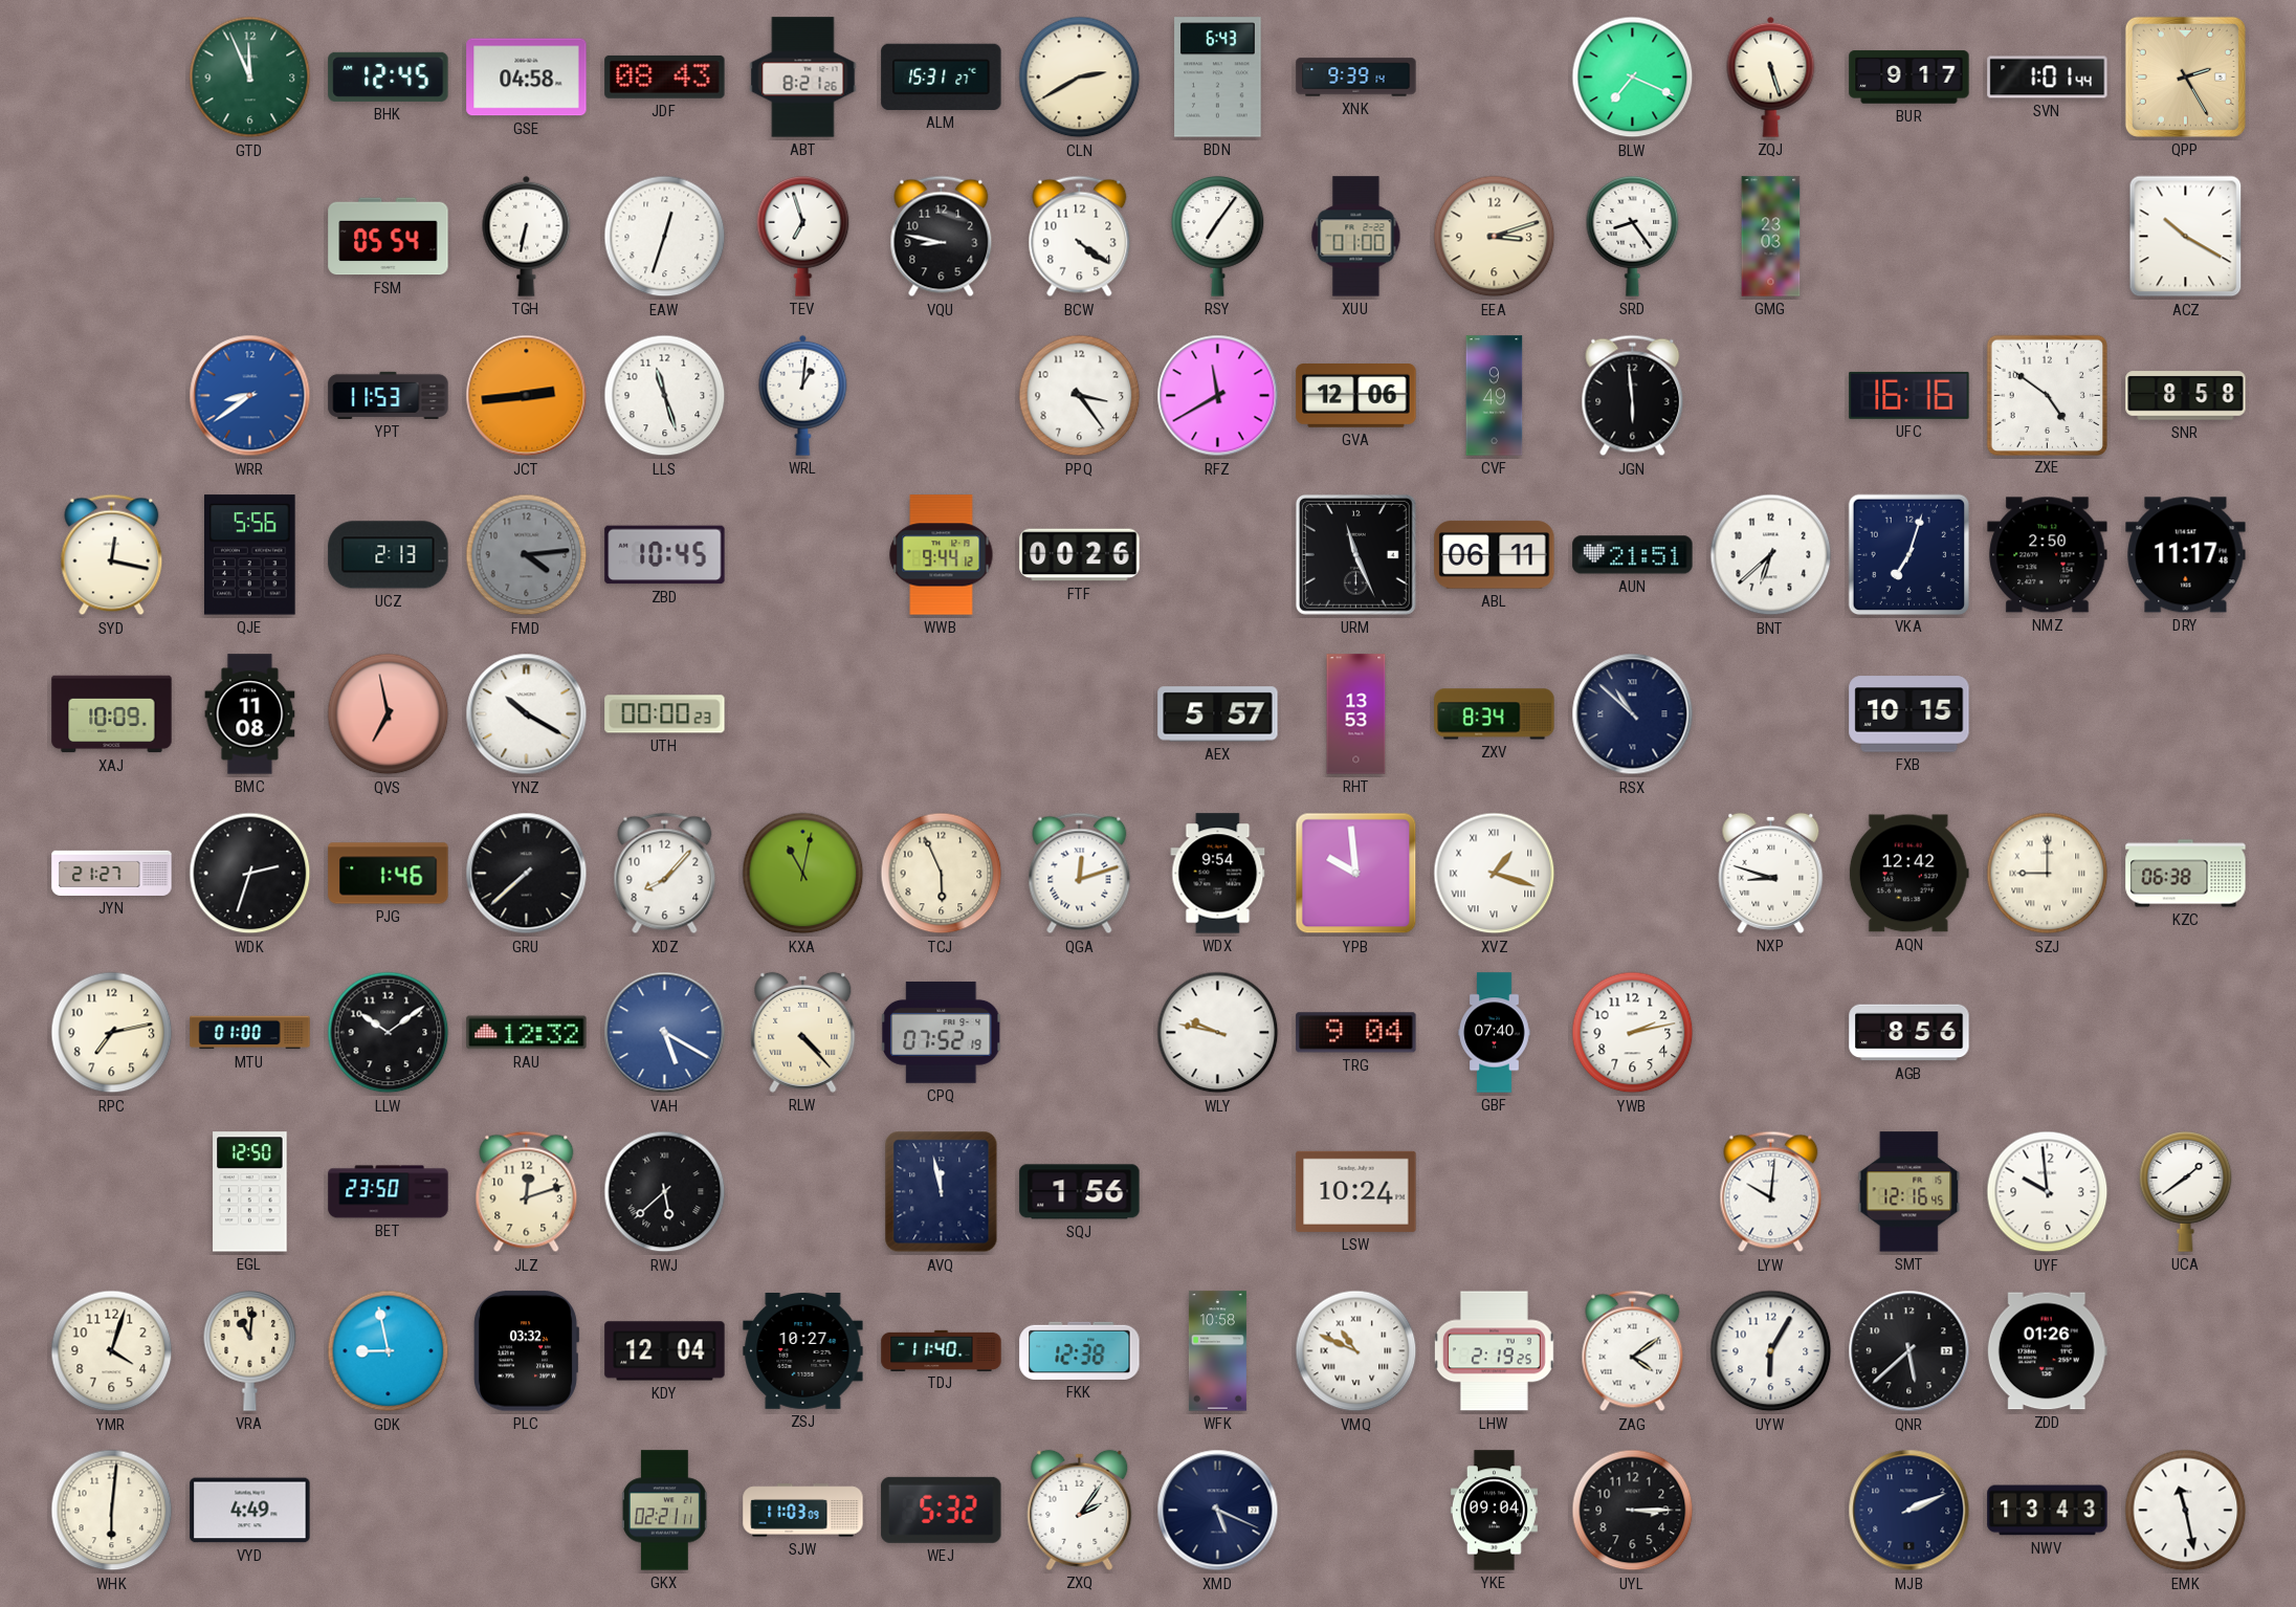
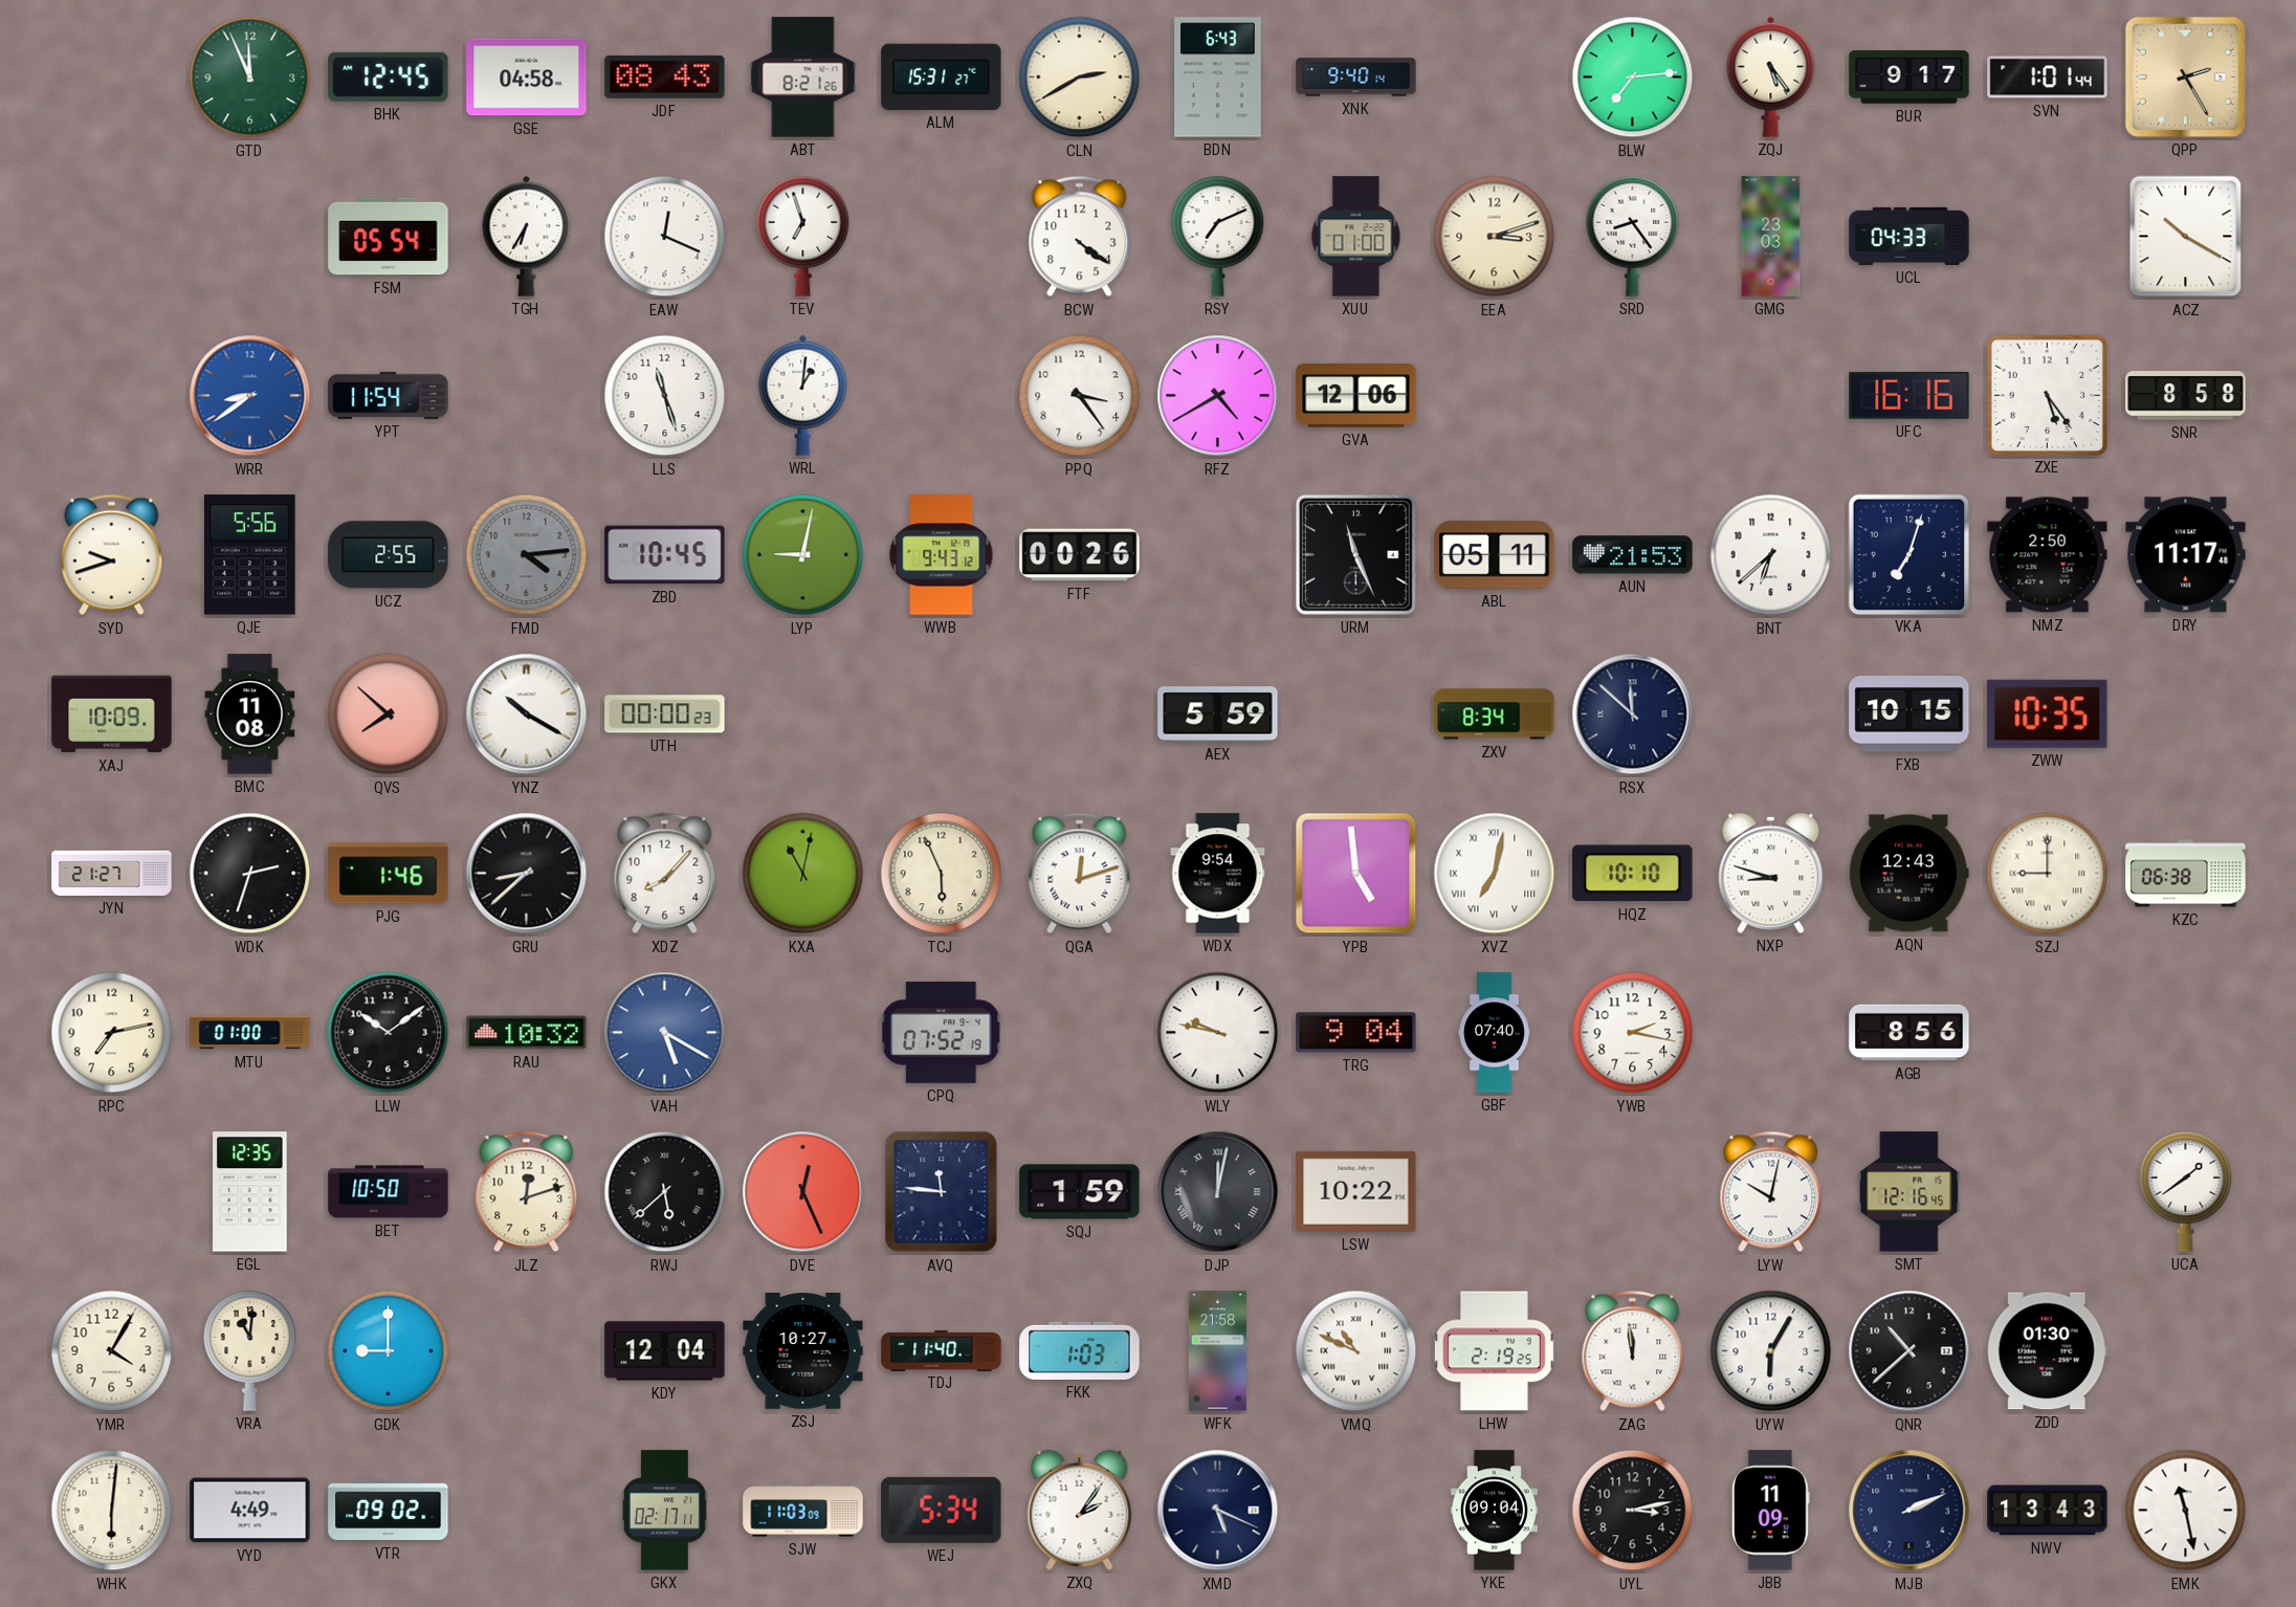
XNK: 9:39 -> 9:40
BLW: 7:19 -> 7:14
ZQJ: 5:27 -> 5:24
TGH: 6:32 -> 6:35
EAW: 12:33 -> 12:19
VQU: 8:47 -> none
RSY: 7:06 -> 7:11
UCL: none -> 04:33
YPT: 11:53 -> 11:54
JCT: 2:44 -> none
RFZ: 11:40 -> 4:40
CVF: 9:49 -> none
JGN: 5:59 -> none
ZXE: 4:51 -> 5:24
SYD: 12:17 -> 9:42
UCZ: 2:13 -> 2:55
LYP: none -> 9:02
WWB: 9:44 -> 9:43
ABL: 06:11 -> 05:11
AUN: 21:51 -> 21:53
QVS: 6:58 -> 7:52
AEX: 5:57 -> 5:59
RHT: 13:53 -> none
RSX: 10:52 -> 11:52
ZWW: none -> 10:35
GRU: 7:38 -> 8:38
YPB: 9:59 -> 4:59
XVZ: 1:18 -> 7:02
HQZ: none -> 10:10
AQN: 12:42 -> 12:43
RAU: 12:32 -> 10:32
RLW: 4:23 -> none
YWB: 2:13 -> 2:17
EGL: 12:50 -> 12:35
BET: 23:50 -> 10:50
DVE: none -> 12:26
AVQ: 11:58 -> 11:46
SQJ: 1:56 -> 1:59
DJP: none -> 12:02
LSW: 10:24 -> 10:22
LYW: 10:01 -> 10:02
UYF: 9:59 -> none
YMR: 4:03 -> 4:05
GDK: 8:58 -> 9:00
PLC: 03:32 -> none
FKK: 12:38 -> 1:03
WFK: 10:58 -> 21:58
ZAG: 4:09 -> 11:59
QNR: 5:38 -> 10:38
ZDD: 01:26 -> 01:30
VTR: none -> 09:02
GKX: 02:21 -> 02:17
WEJ: 5:32 -> 5:34
UYL: 3:15 -> 3:13
JBB: none -> 11:09
